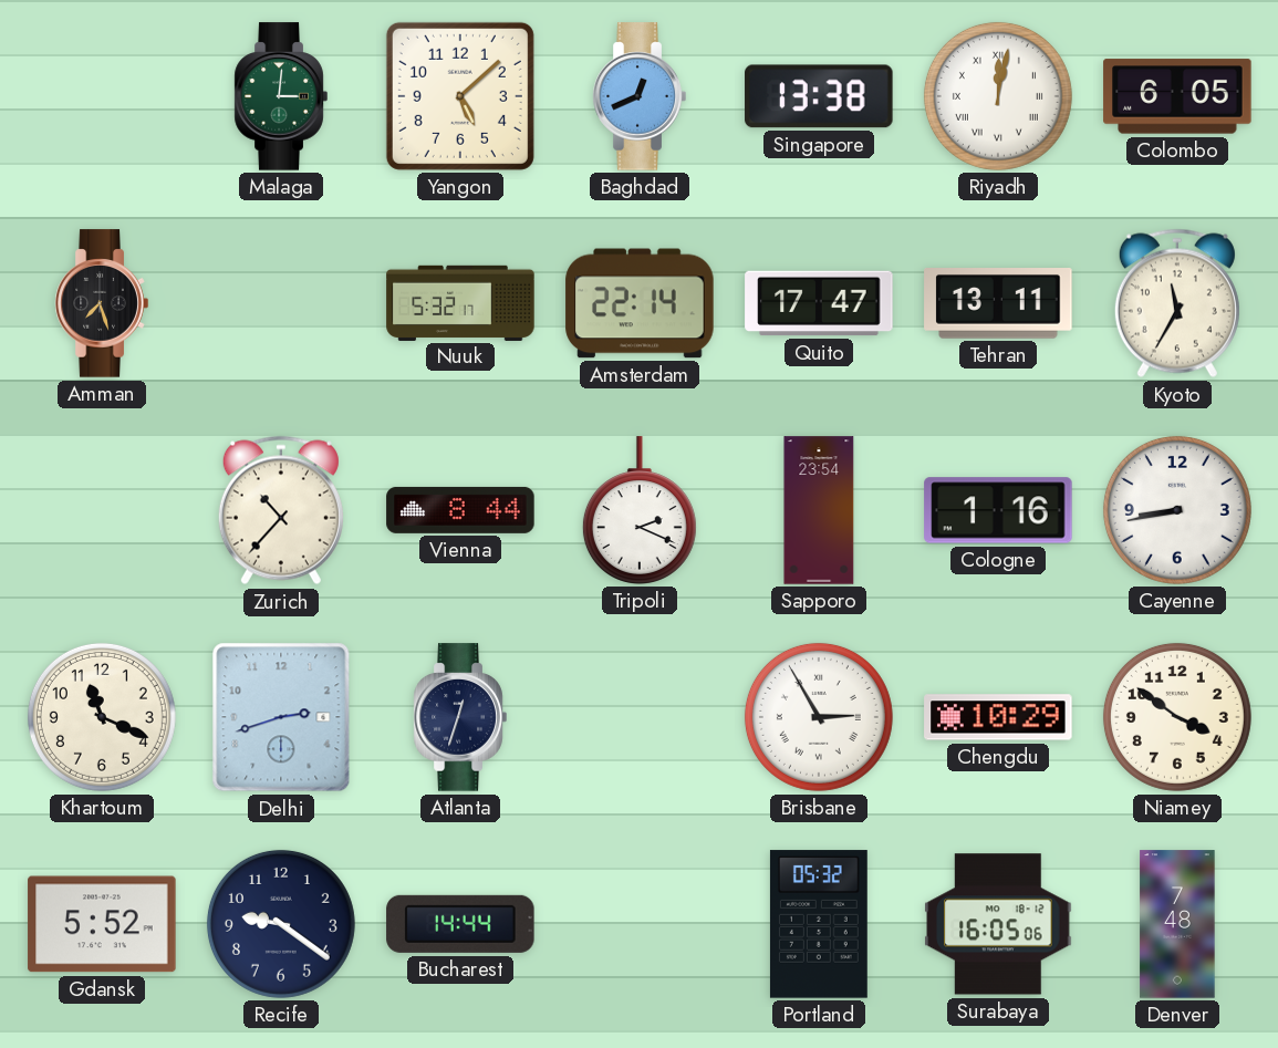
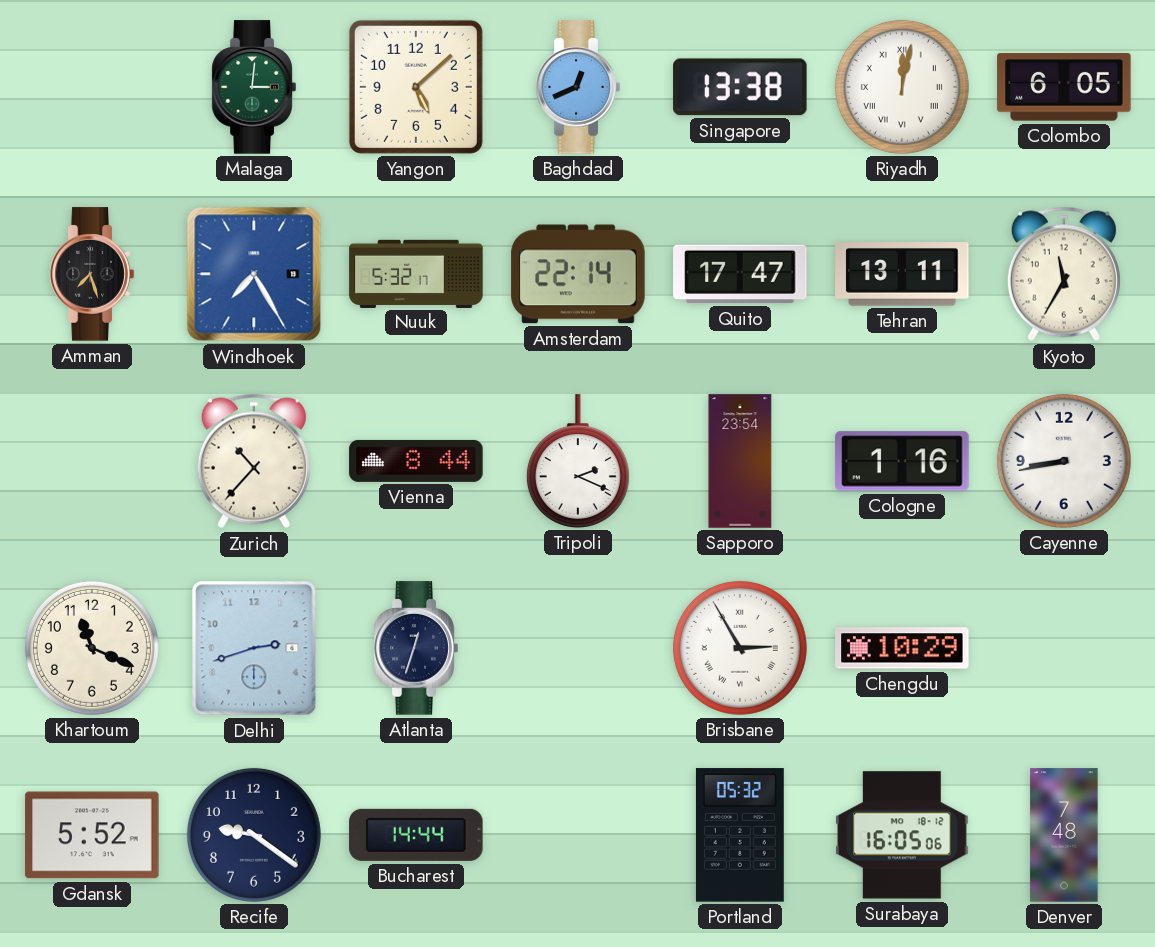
Windhoek: none -> 7:25
Niamey: 3:51 -> none
